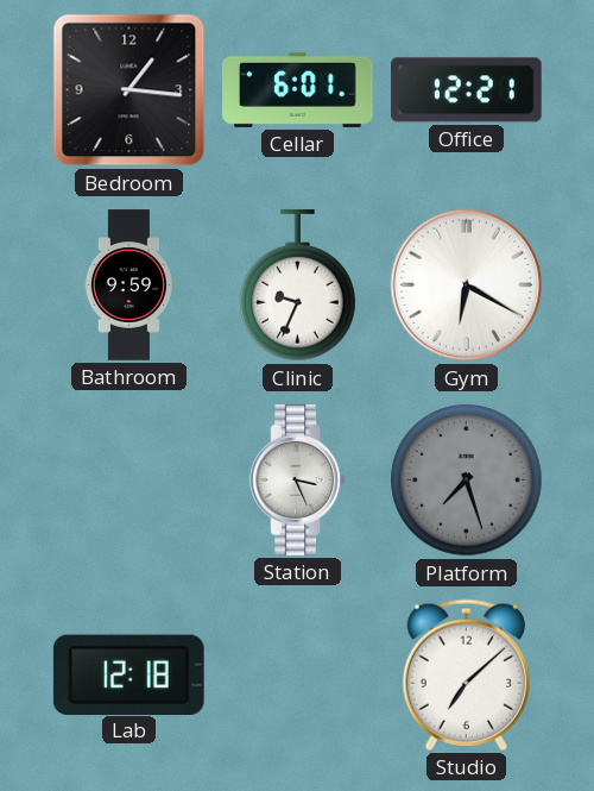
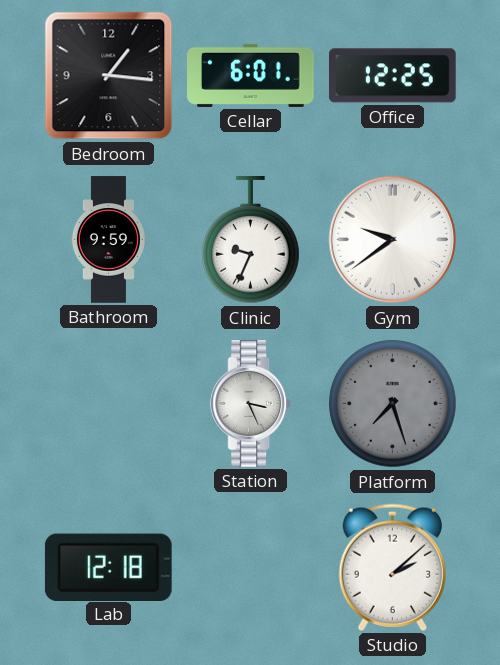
Office: 12:21 -> 12:25
Gym: 6:20 -> 9:39
Studio: 7:08 -> 2:08
